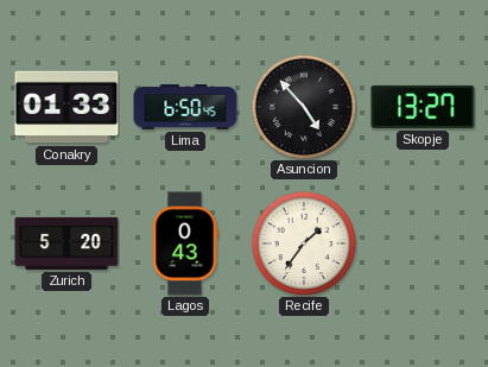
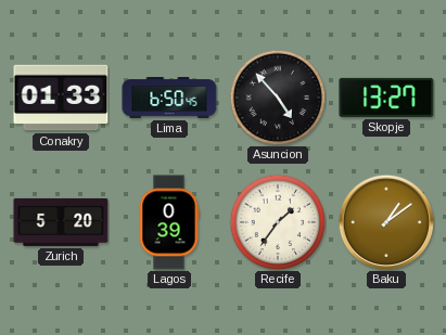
Lagos: 0:43 -> 0:39
Baku: none -> 1:09
